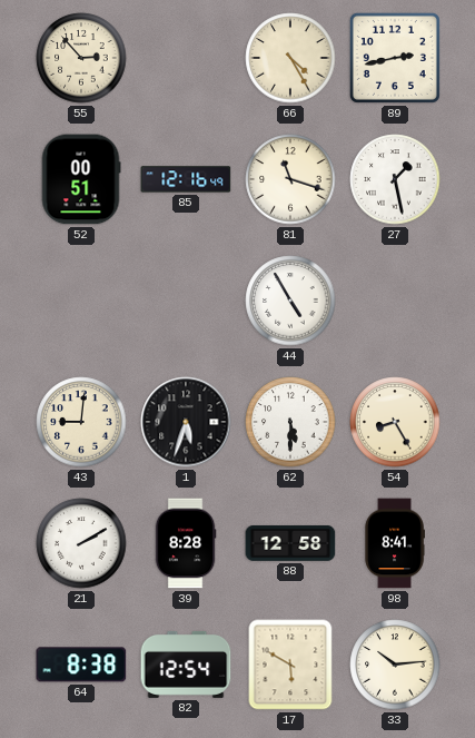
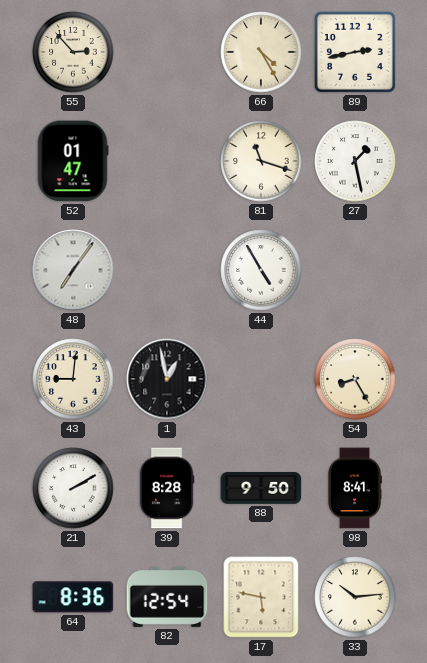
52: 00:51 -> 01:47
85: 12:16 -> none
48: none -> 7:06
1: 5:33 -> 12:58
62: 5:30 -> none
88: 12:58 -> 9:50
64: 8:38 -> 8:36
17: 5:50 -> 5:47
